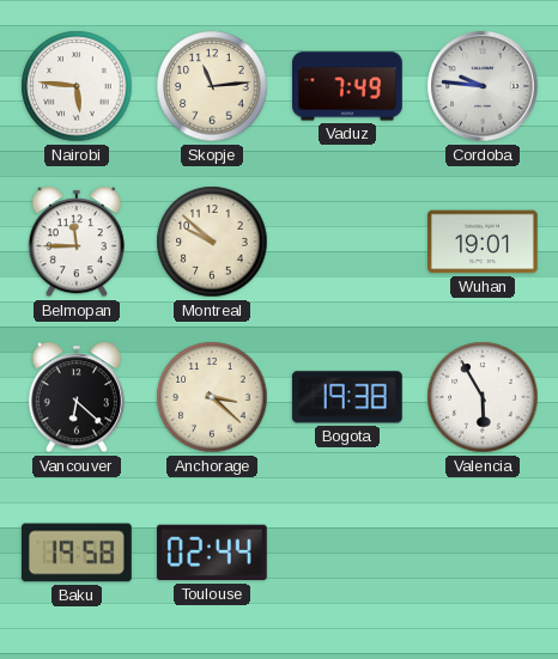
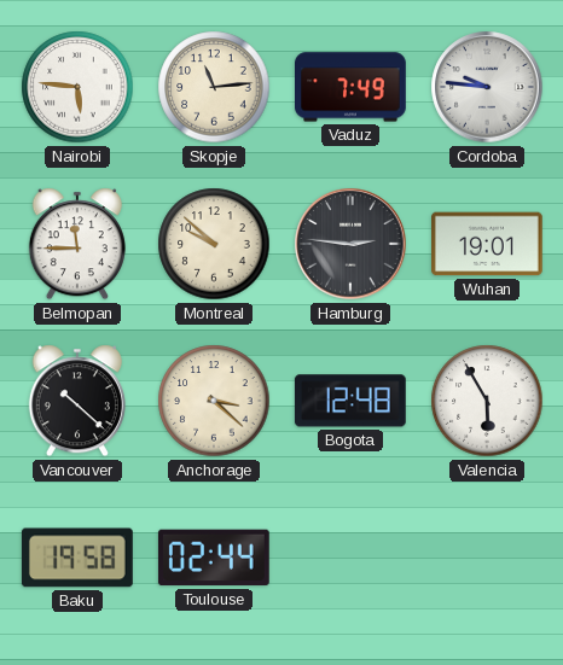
Hamburg: none -> 2:46
Vancouver: 6:22 -> 10:22
Bogota: 19:38 -> 12:48
